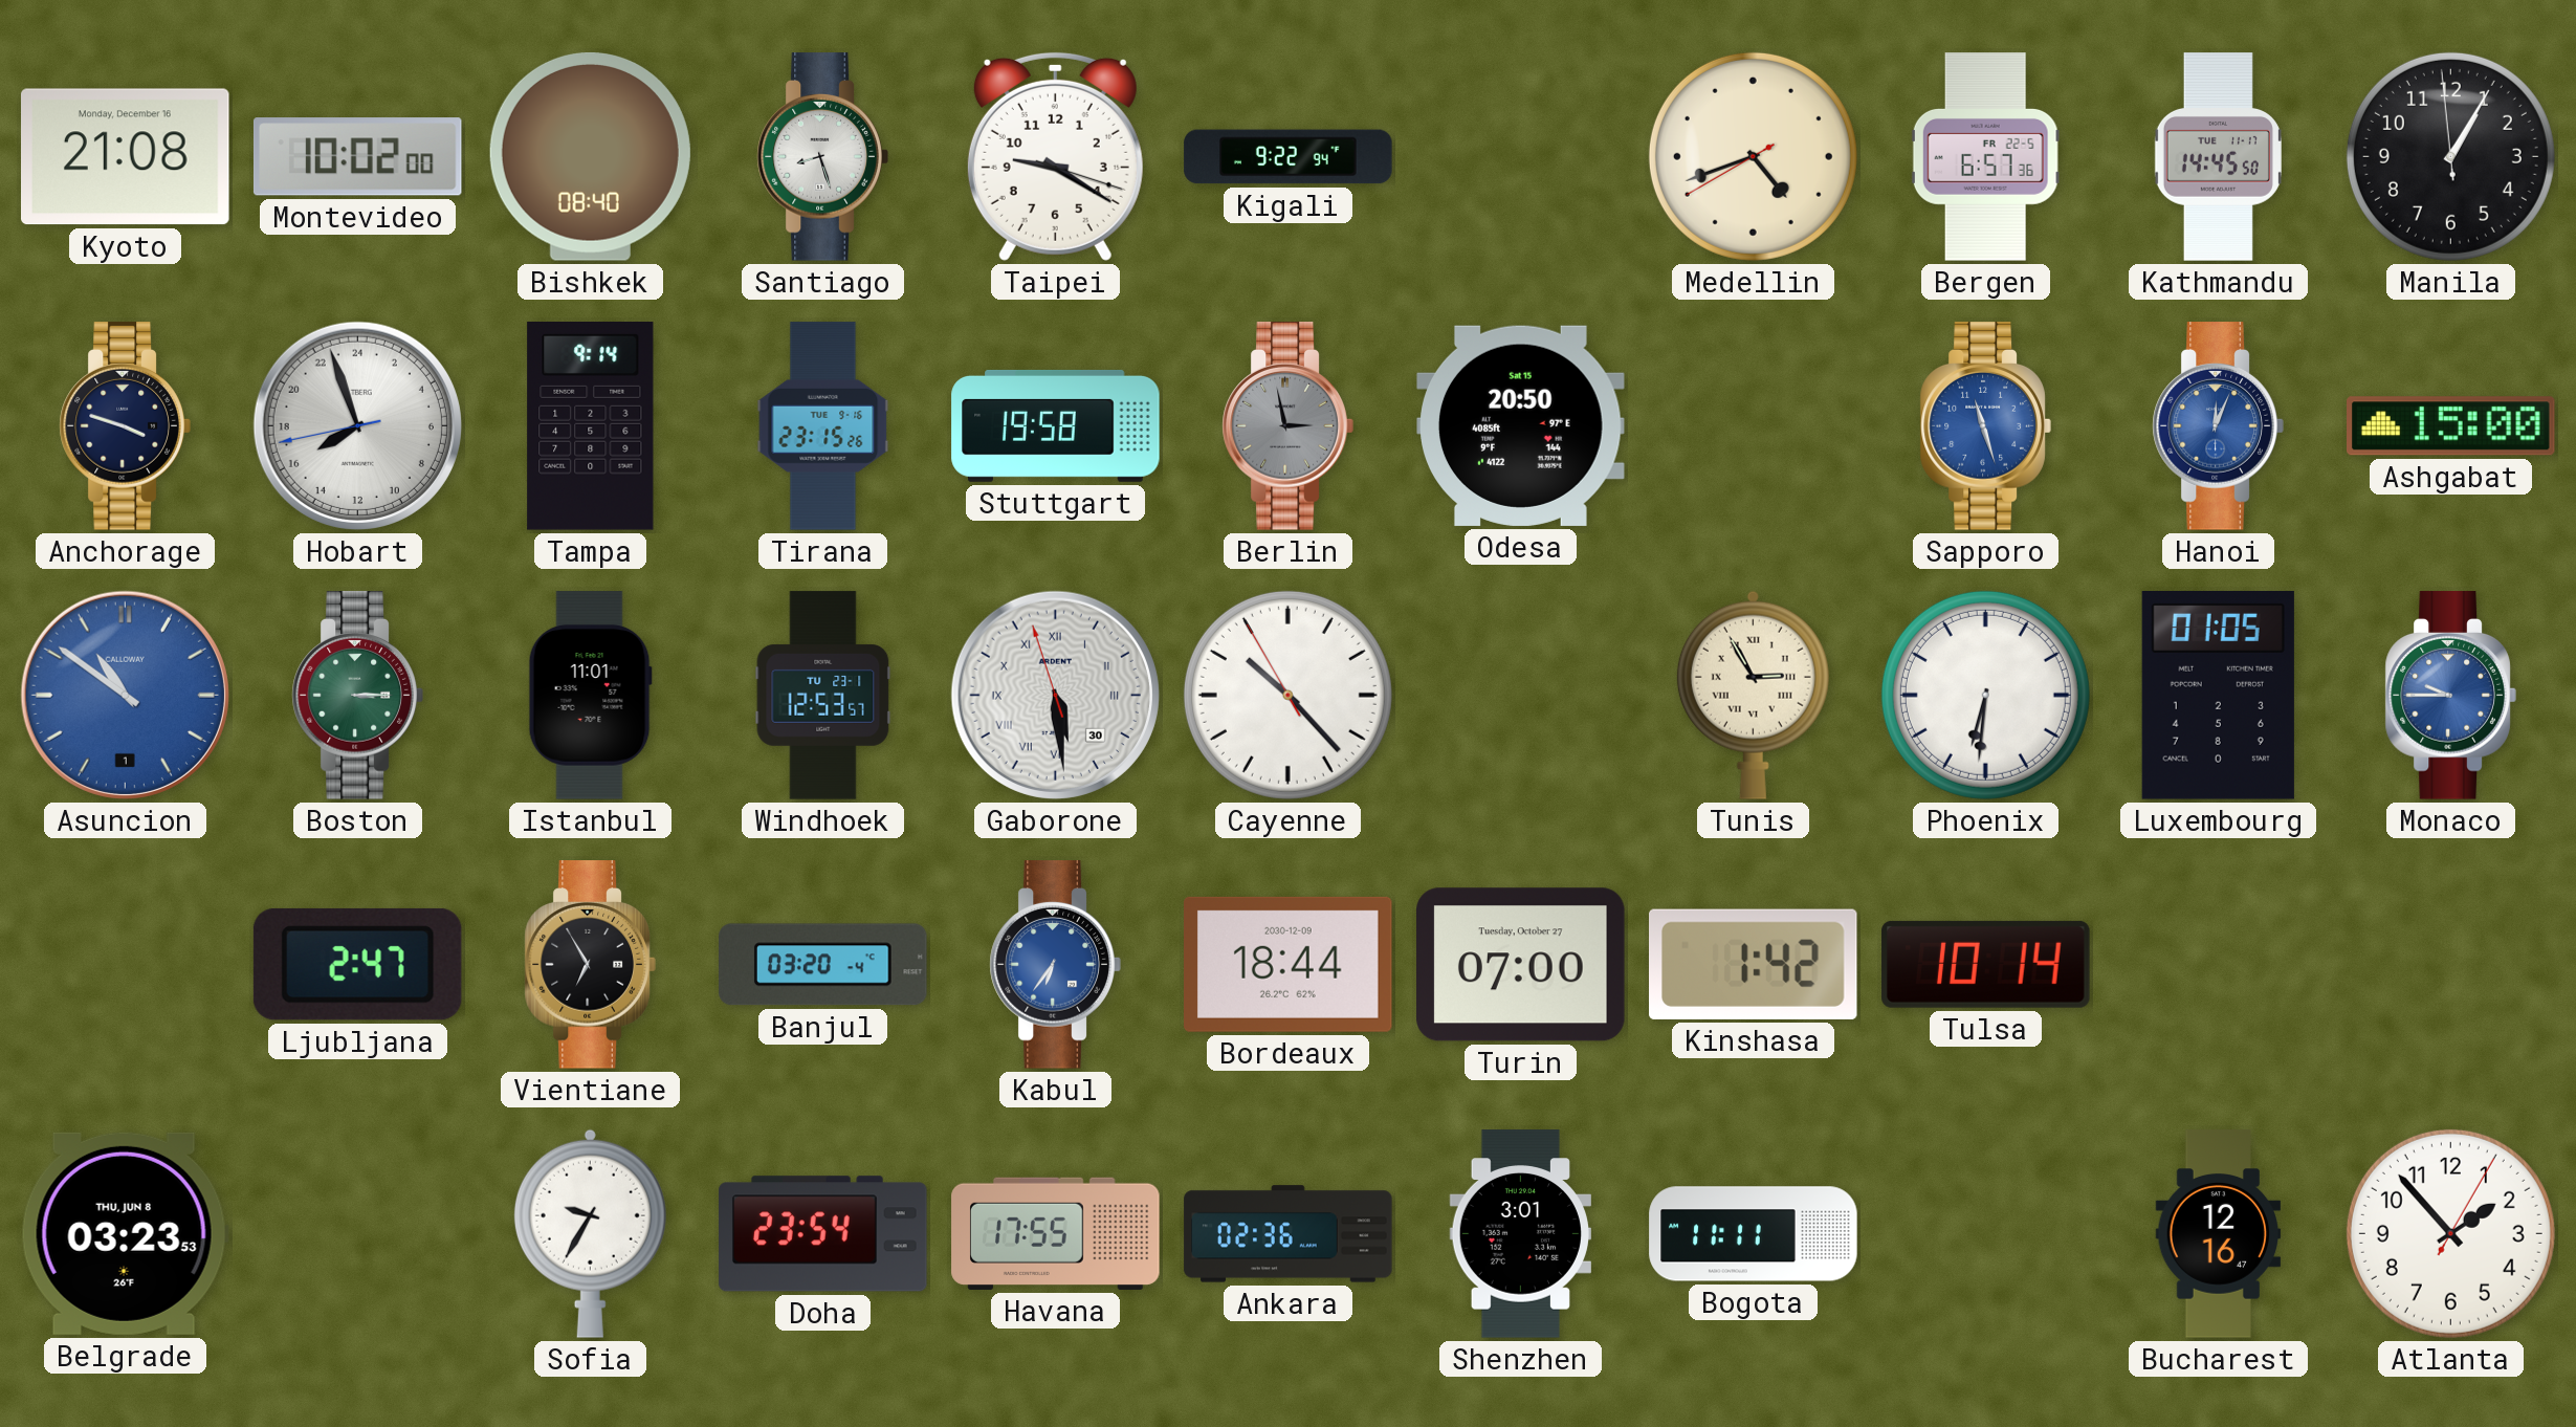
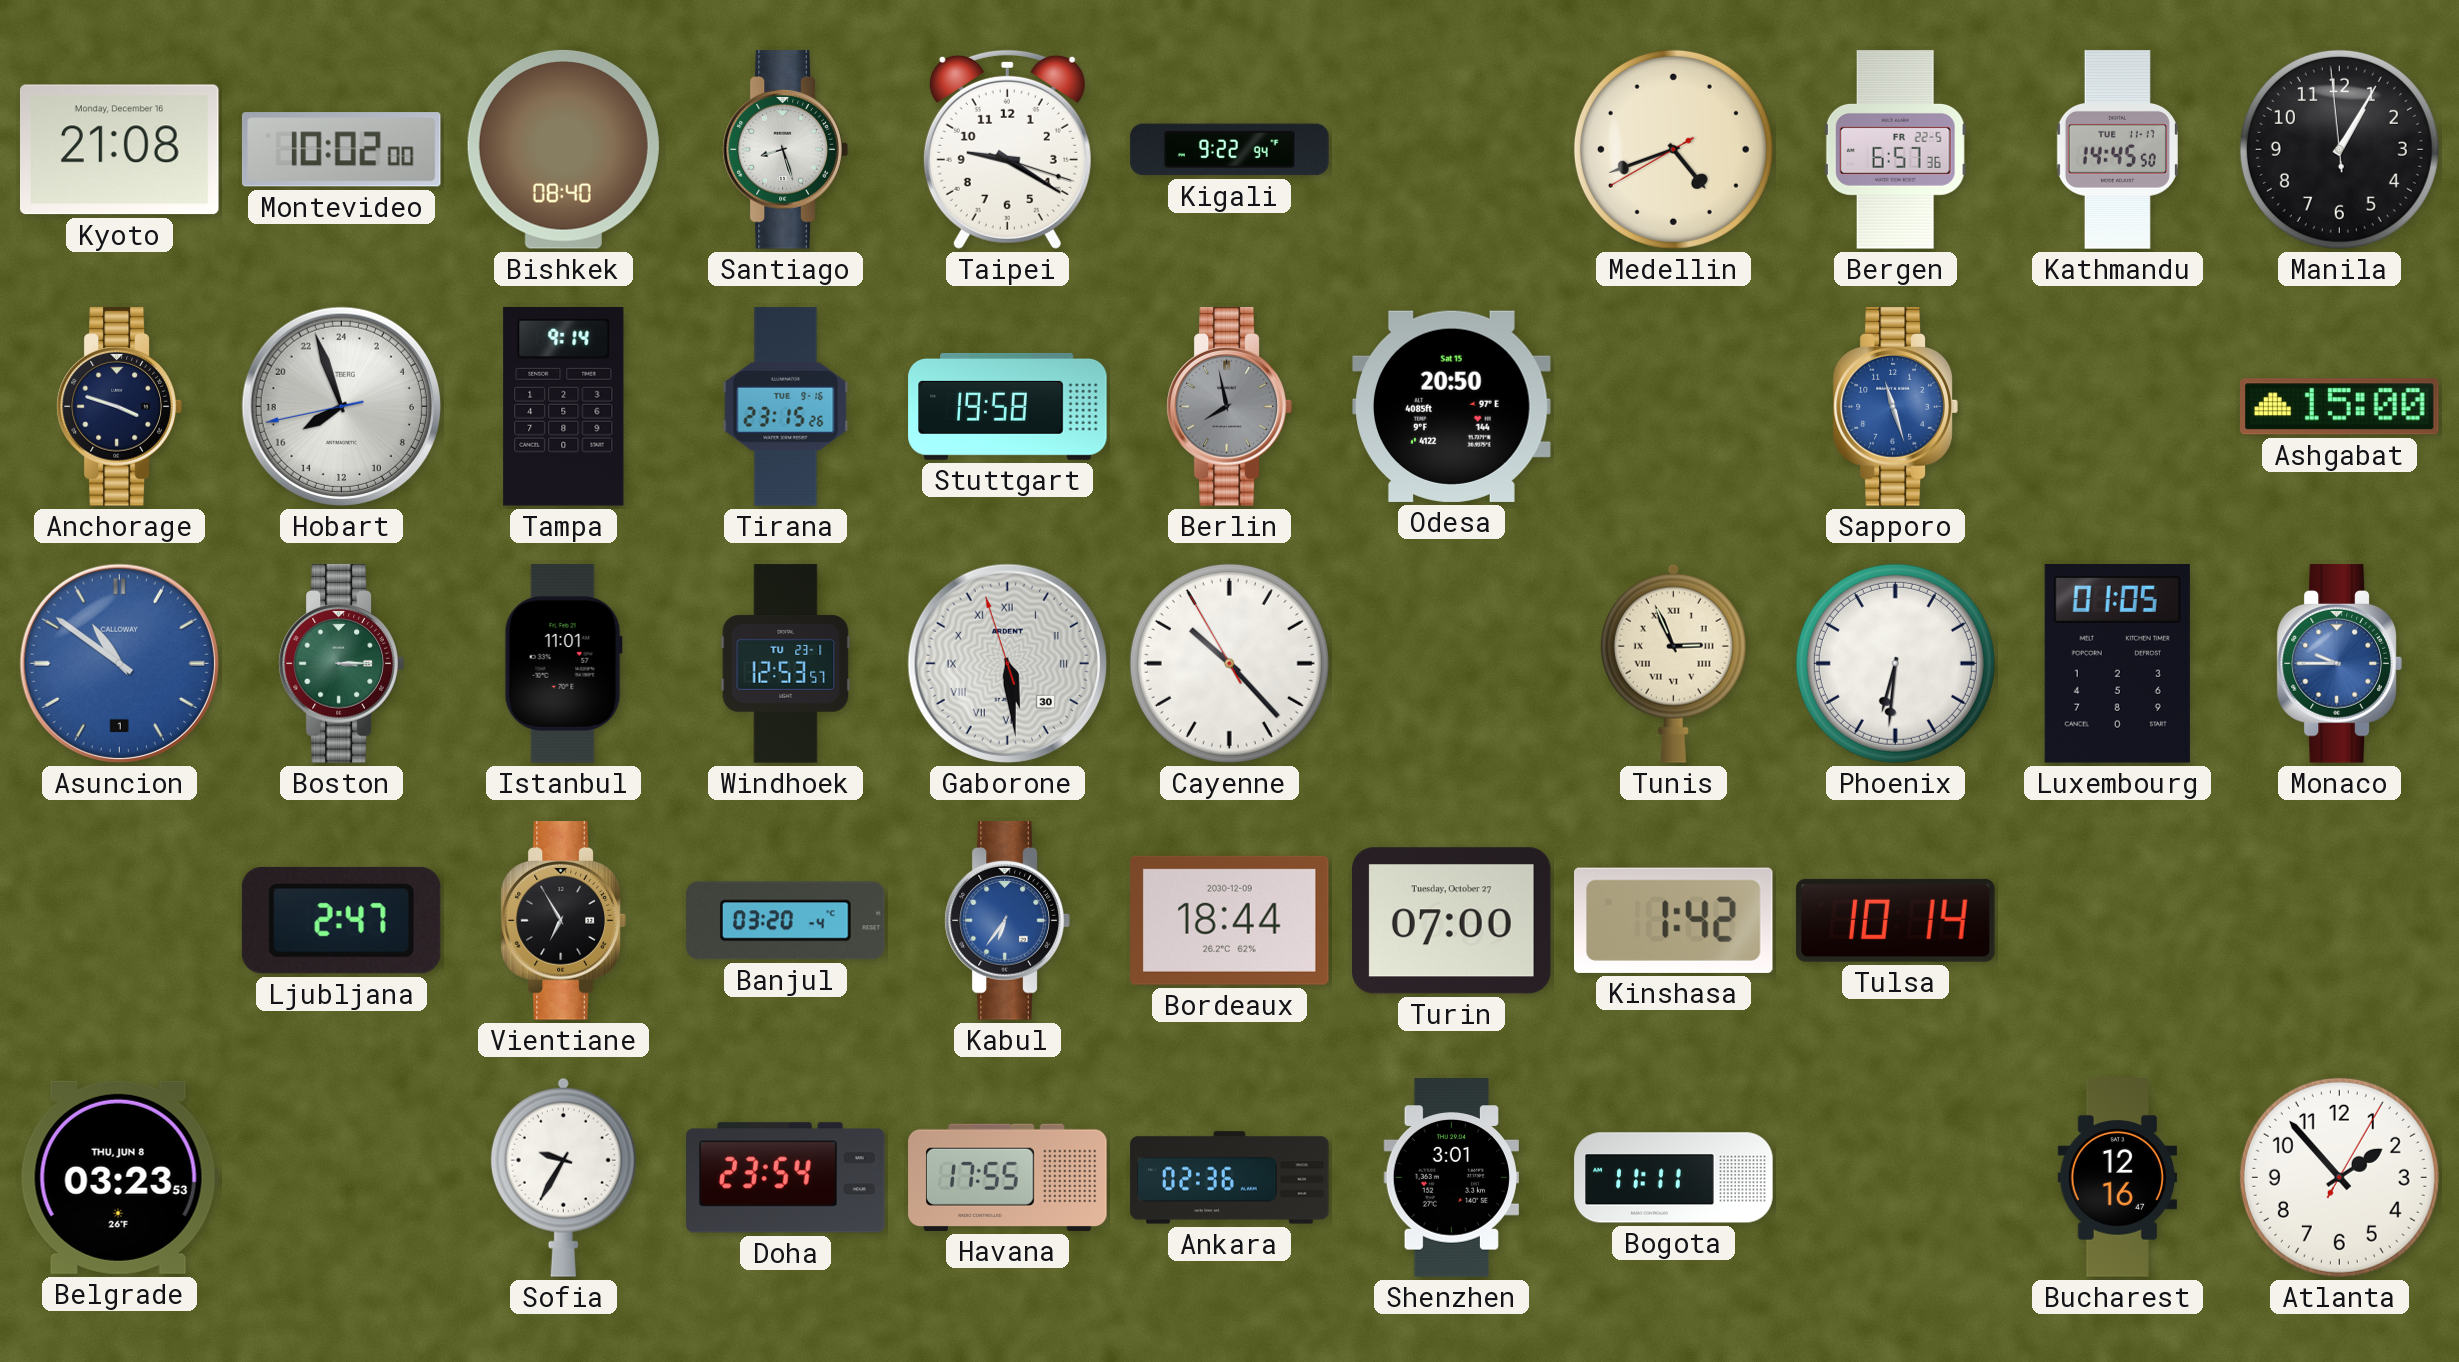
Berlin: 2:58 -> 7:58
Hanoi: 12:04 -> none
Tunis: 2:55 -> 2:56
